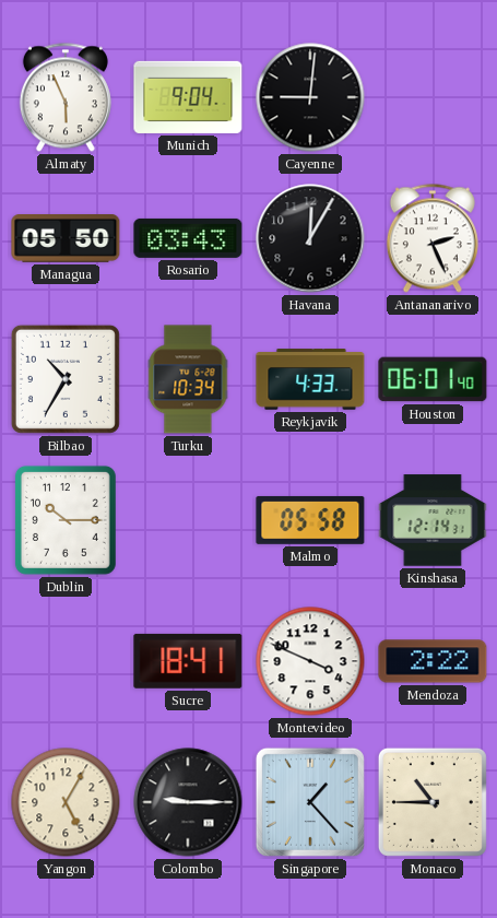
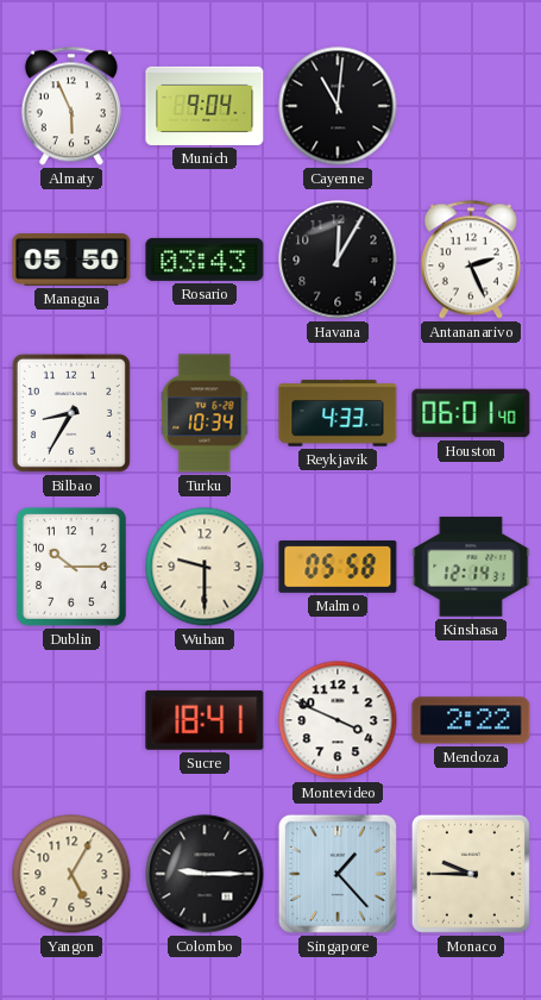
Cayenne: 9:01 -> 11:01
Bilbao: 10:35 -> 8:35
Wuhan: none -> 9:30
Monaco: 10:45 -> 9:45
